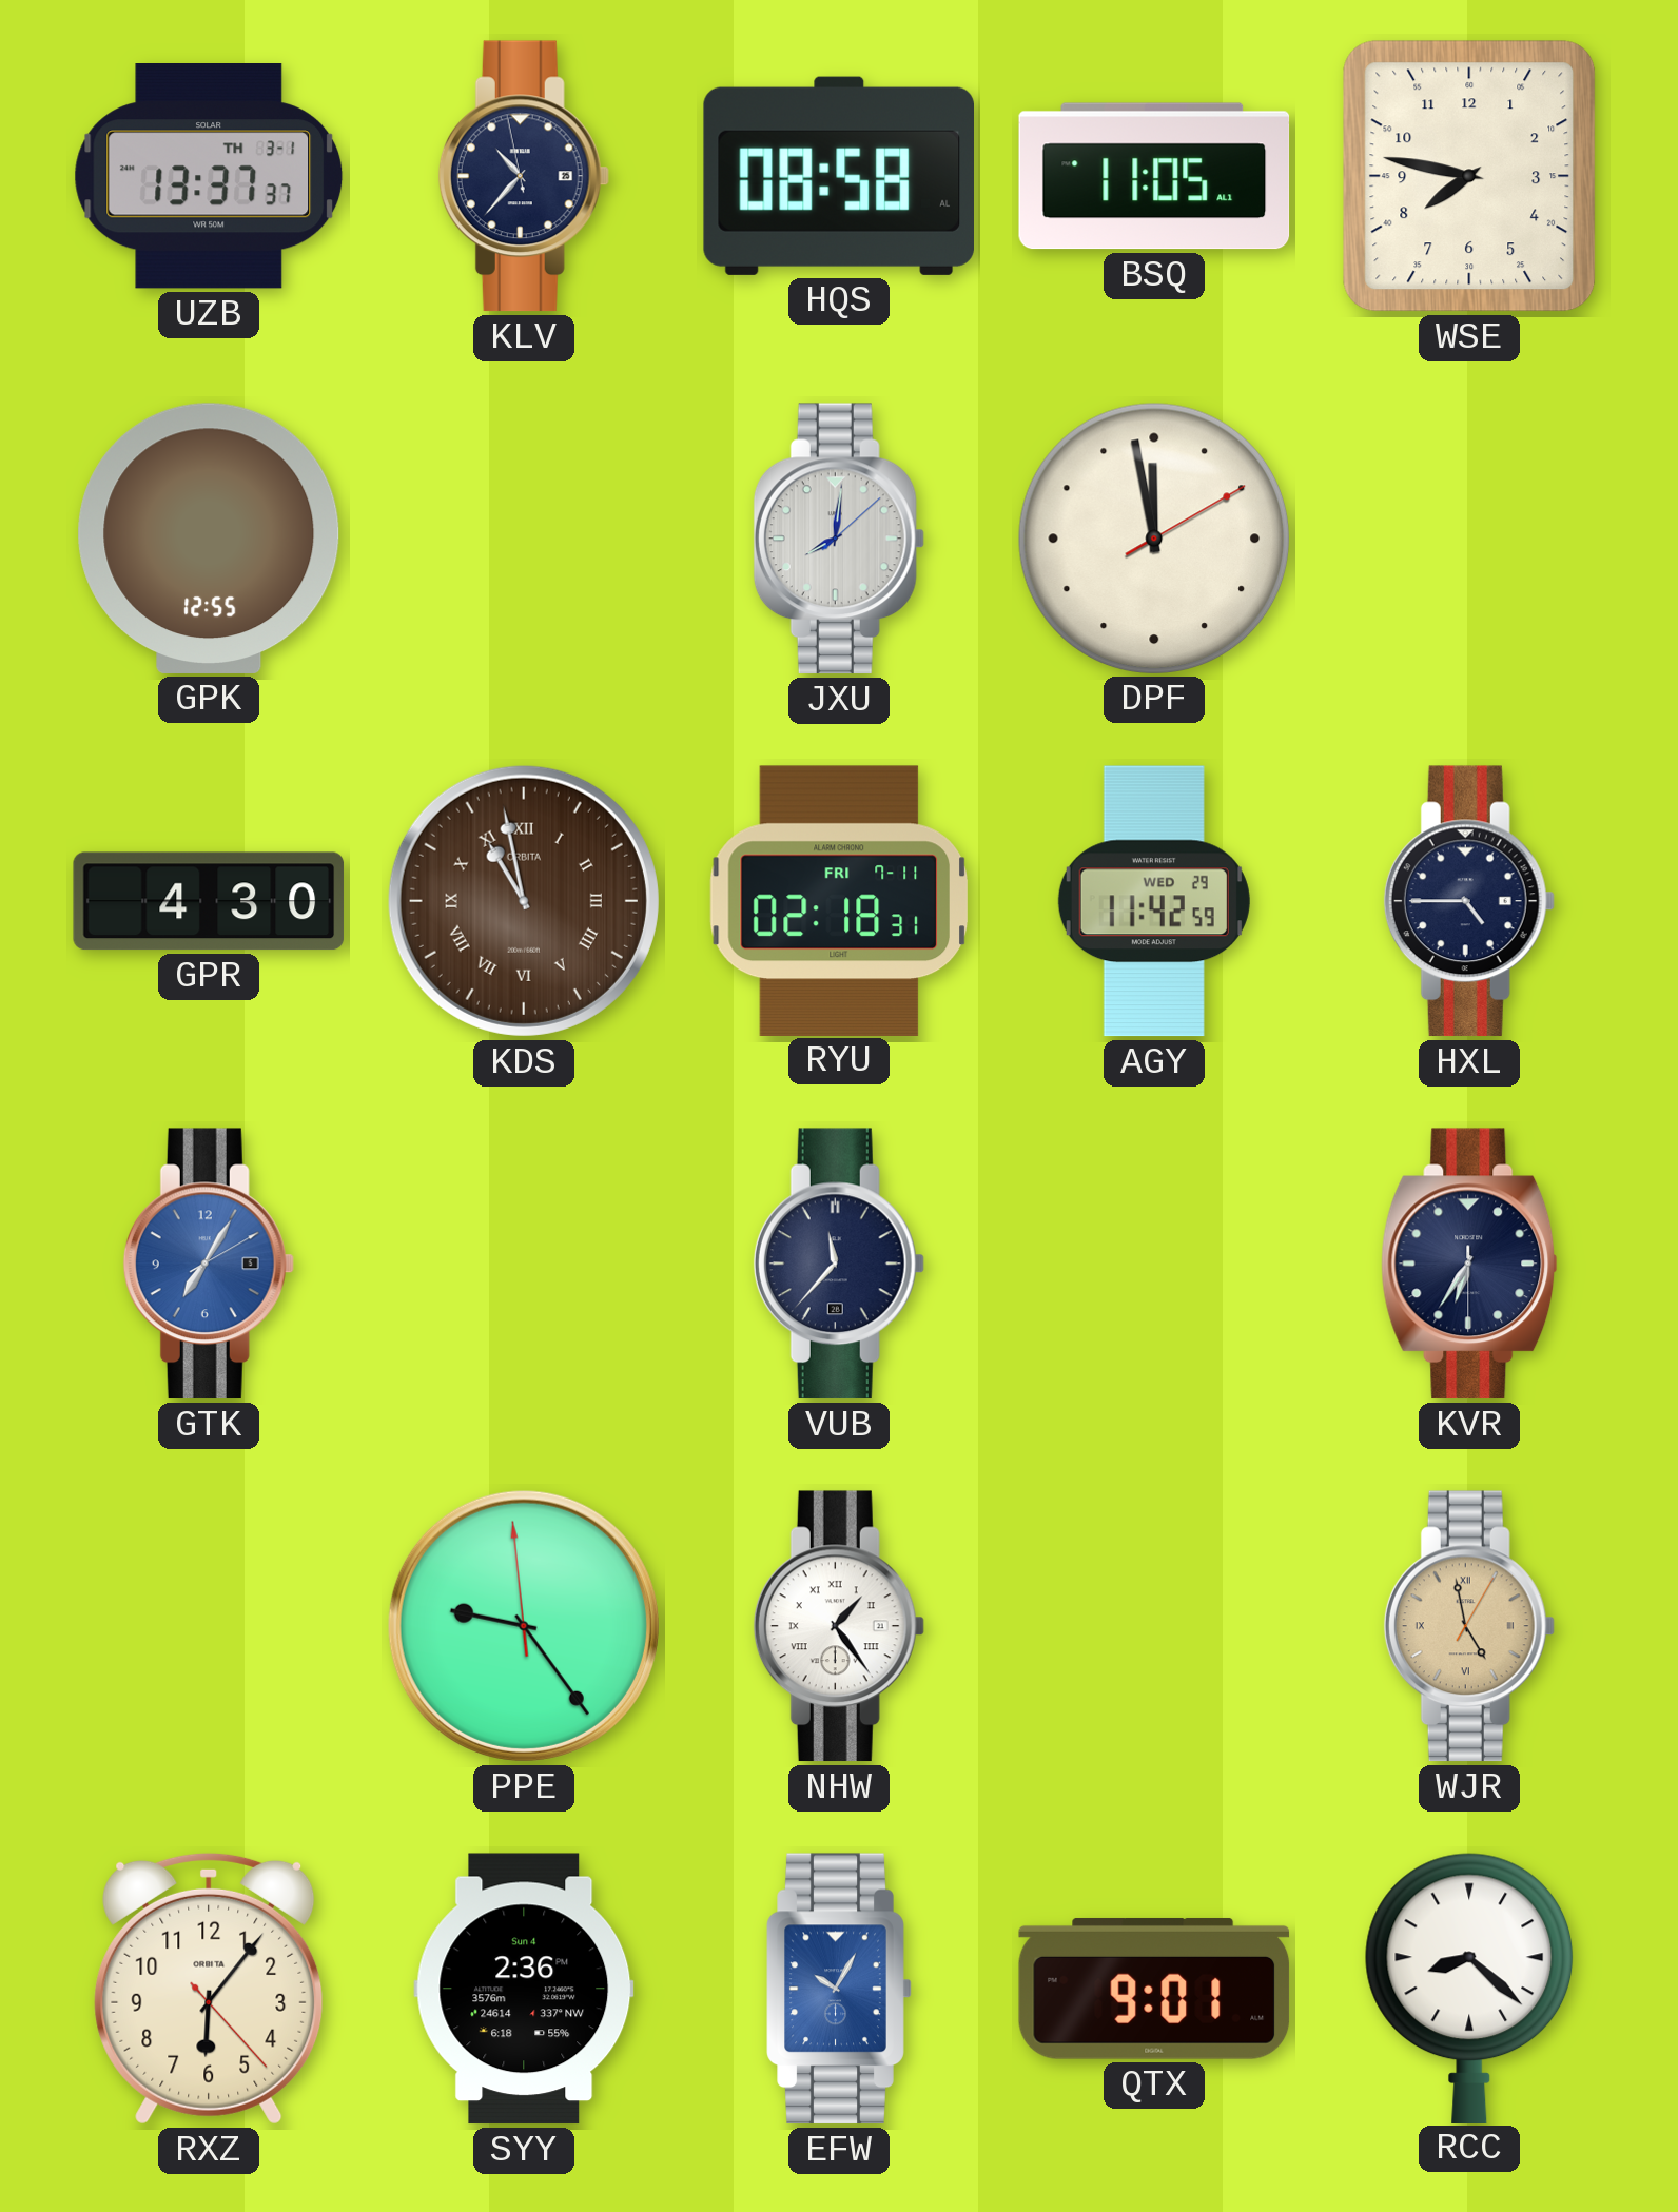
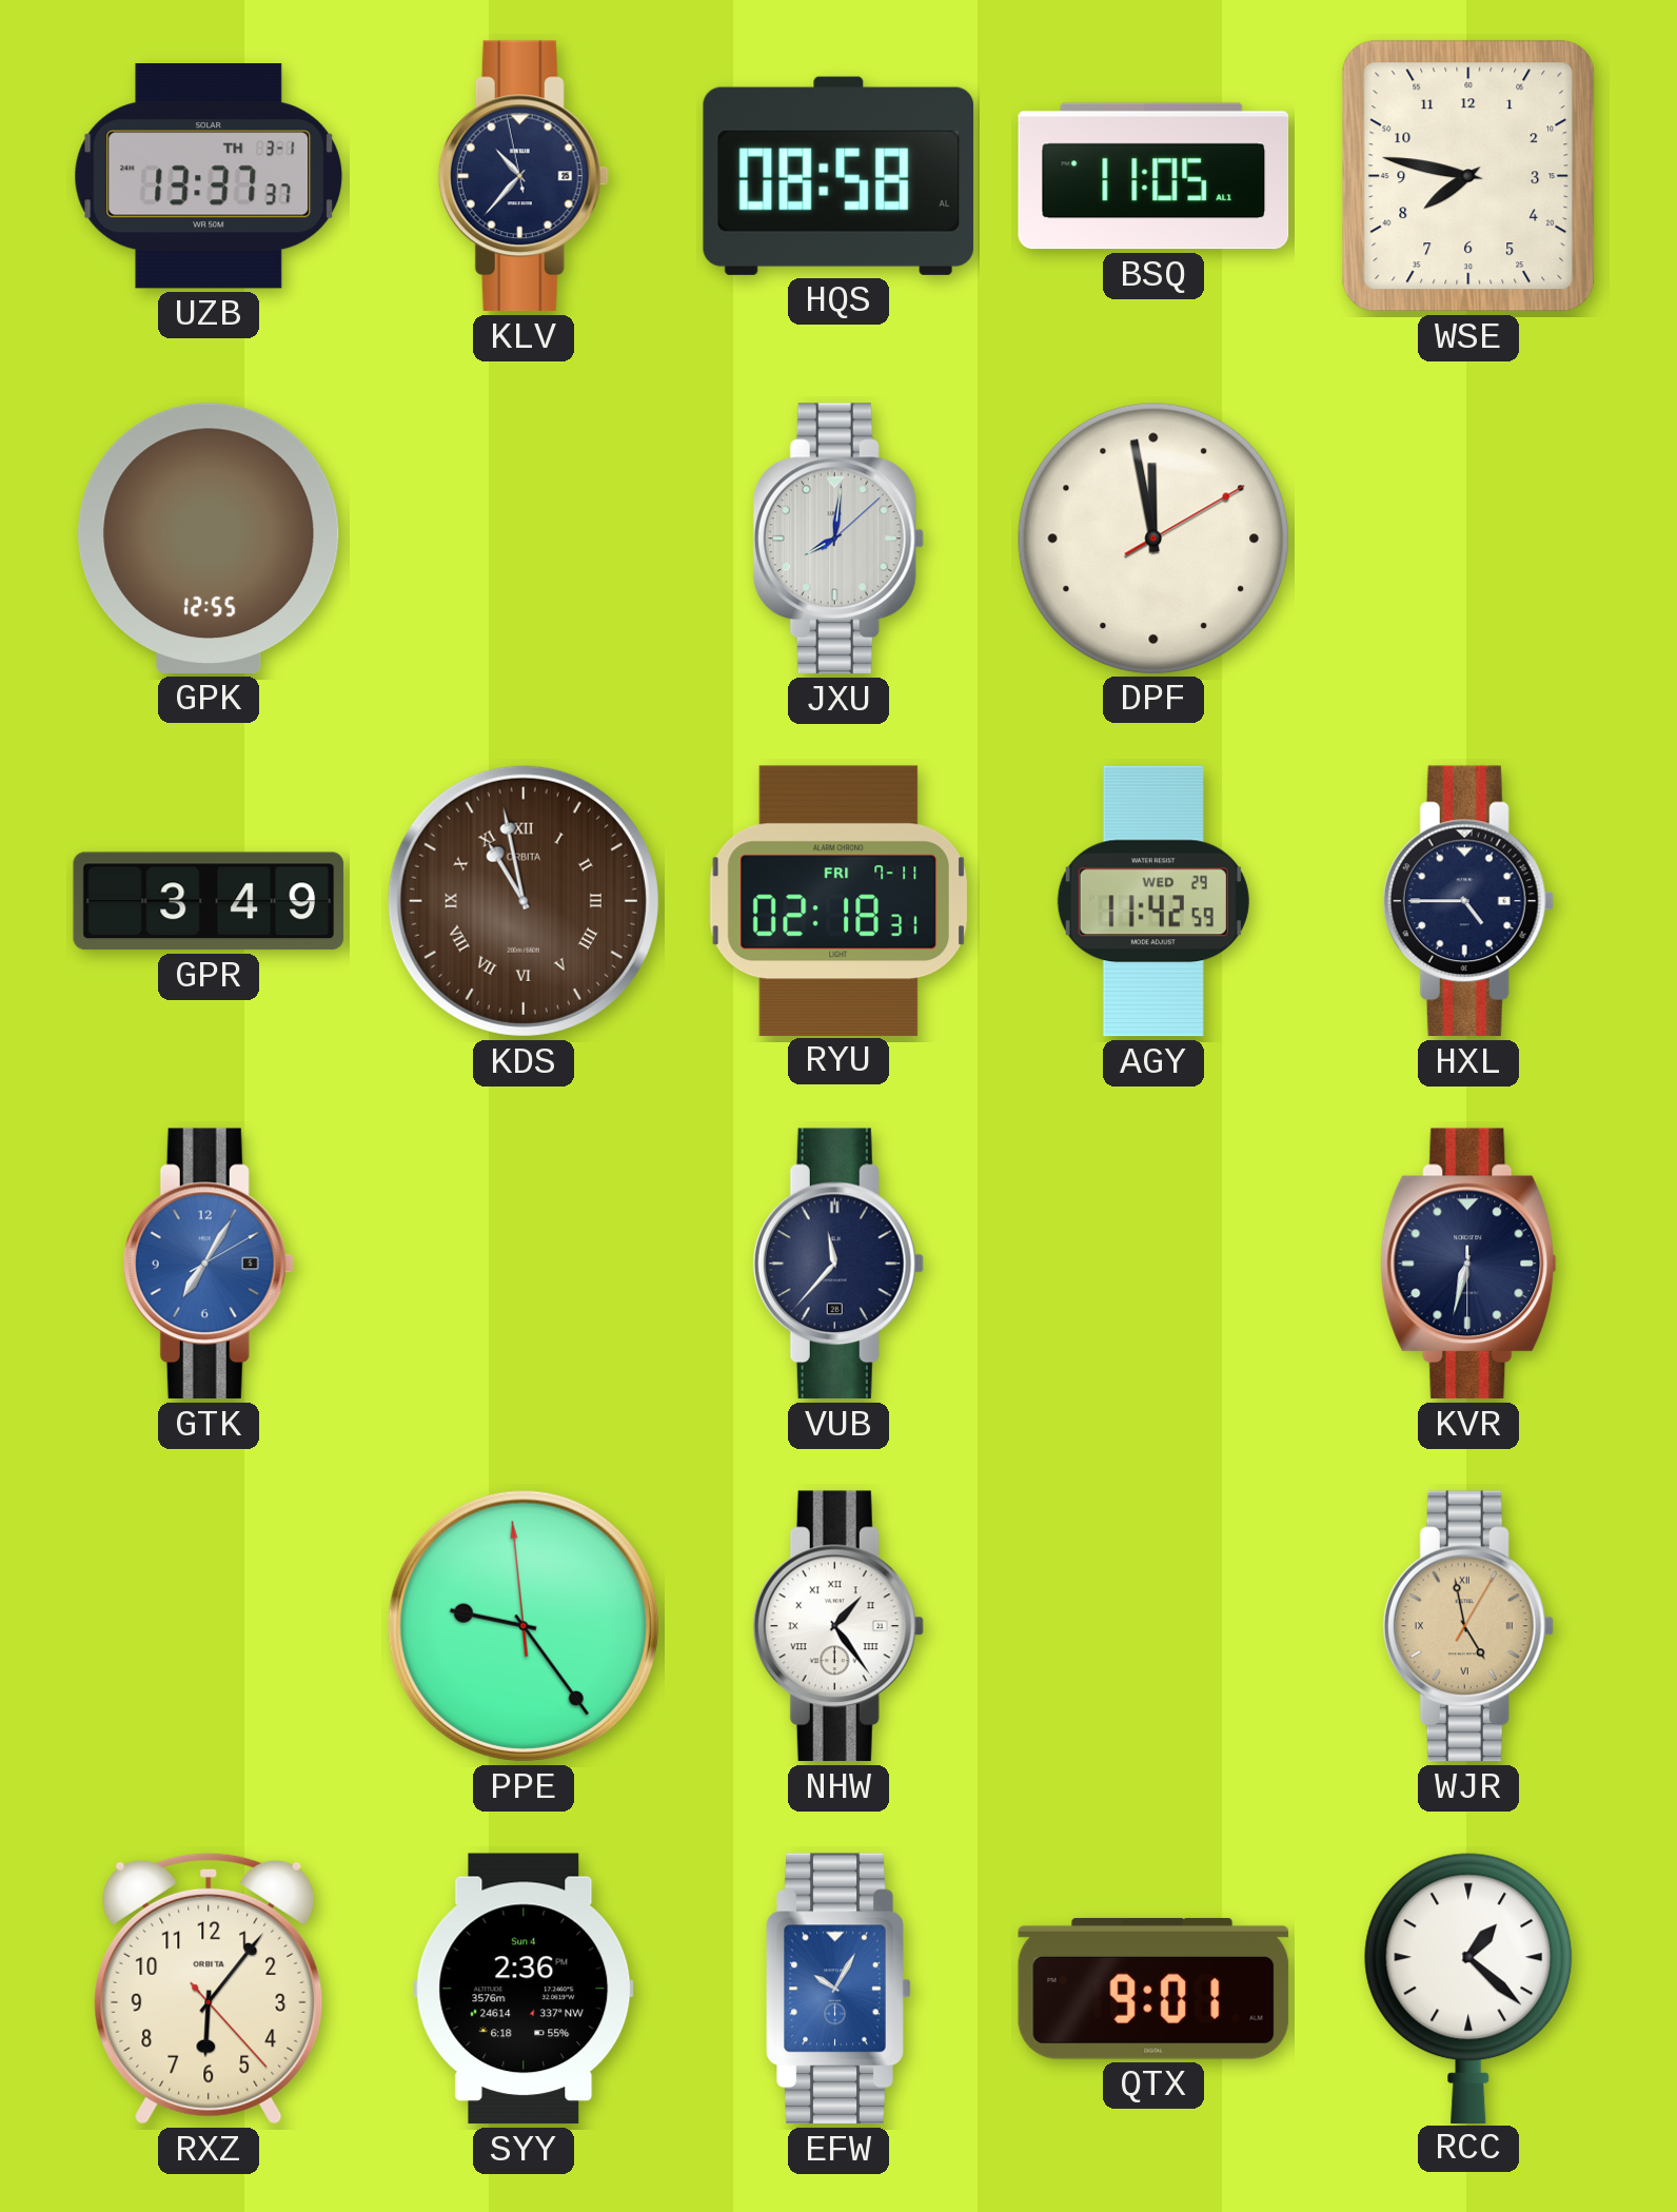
GPR: 4:30 -> 3:49
KVR: 6:35 -> 6:32
RCC: 8:22 -> 1:22
